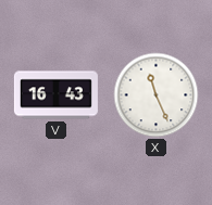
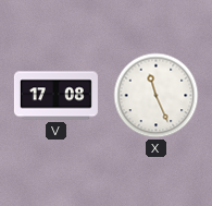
V: 16:43 -> 17:08
